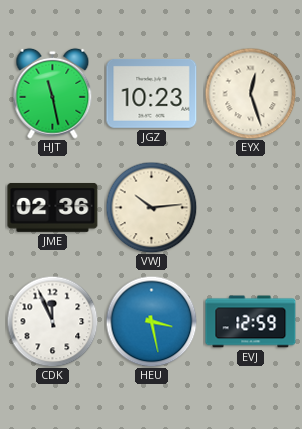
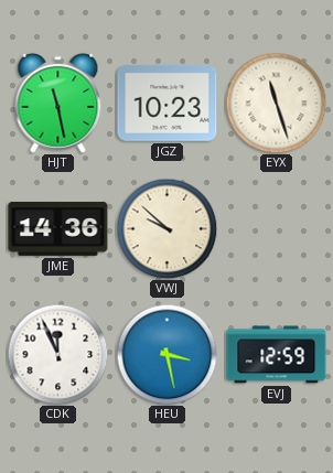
EYX: 12:27 -> 11:27
JME: 02:36 -> 14:36
VWJ: 10:14 -> 9:52
